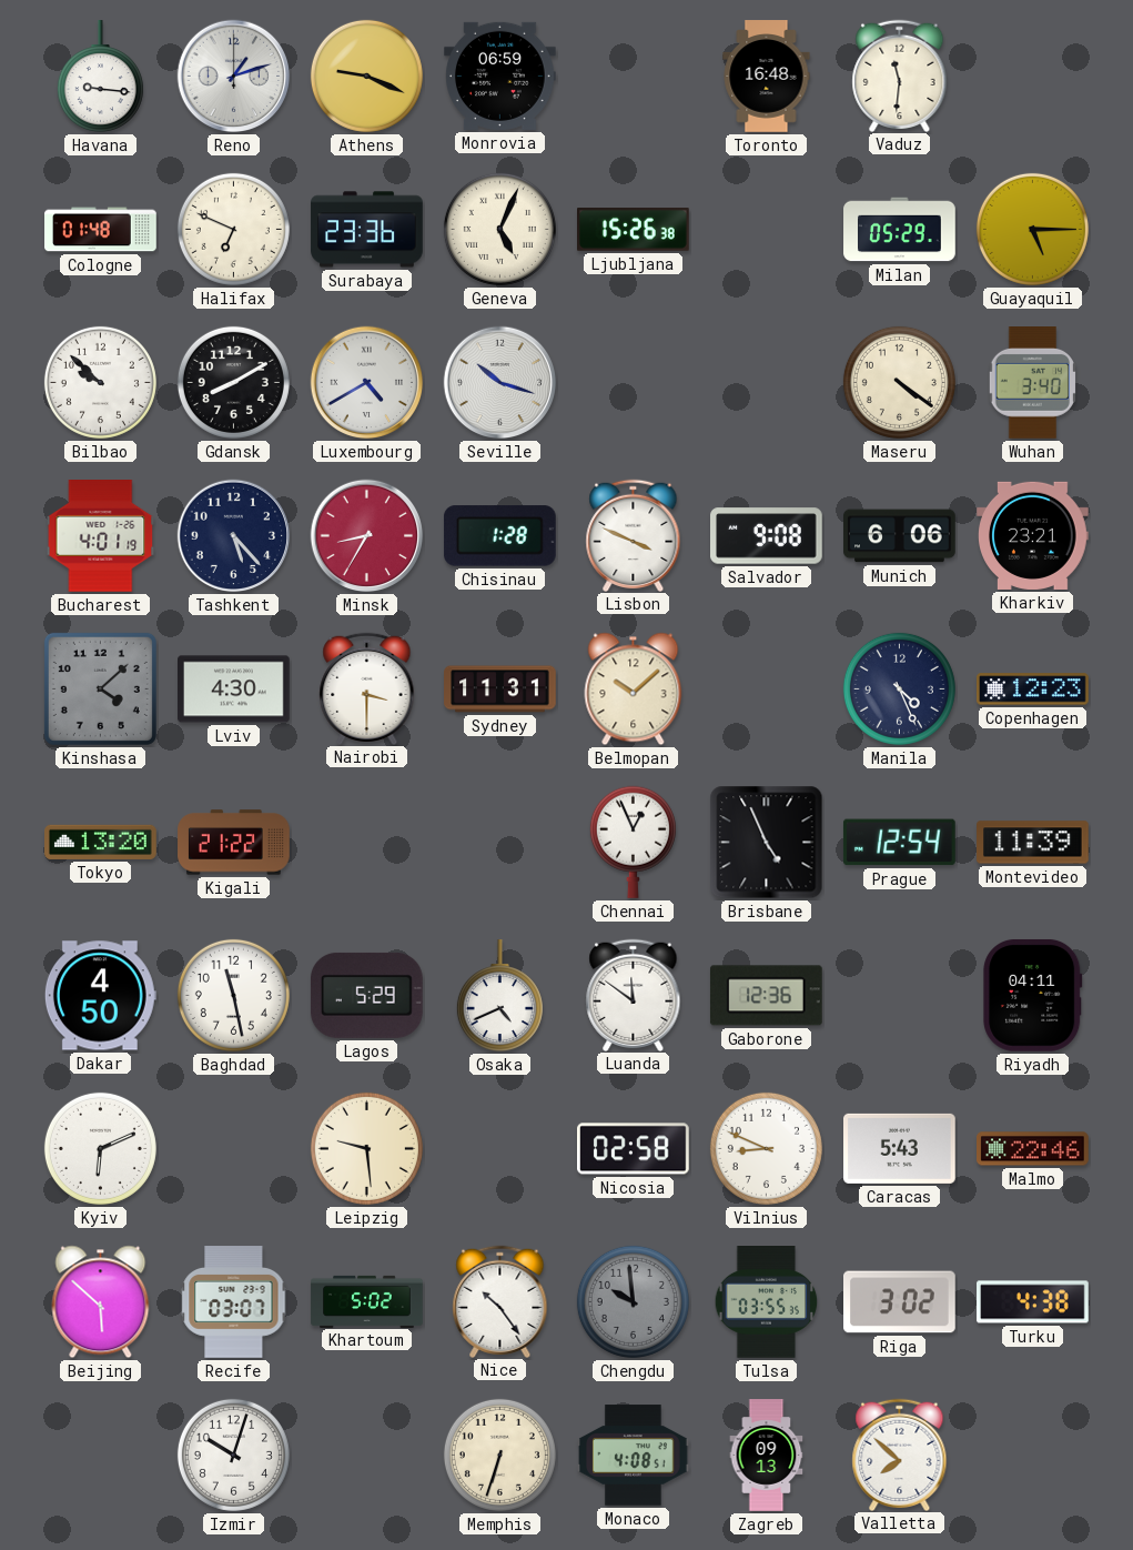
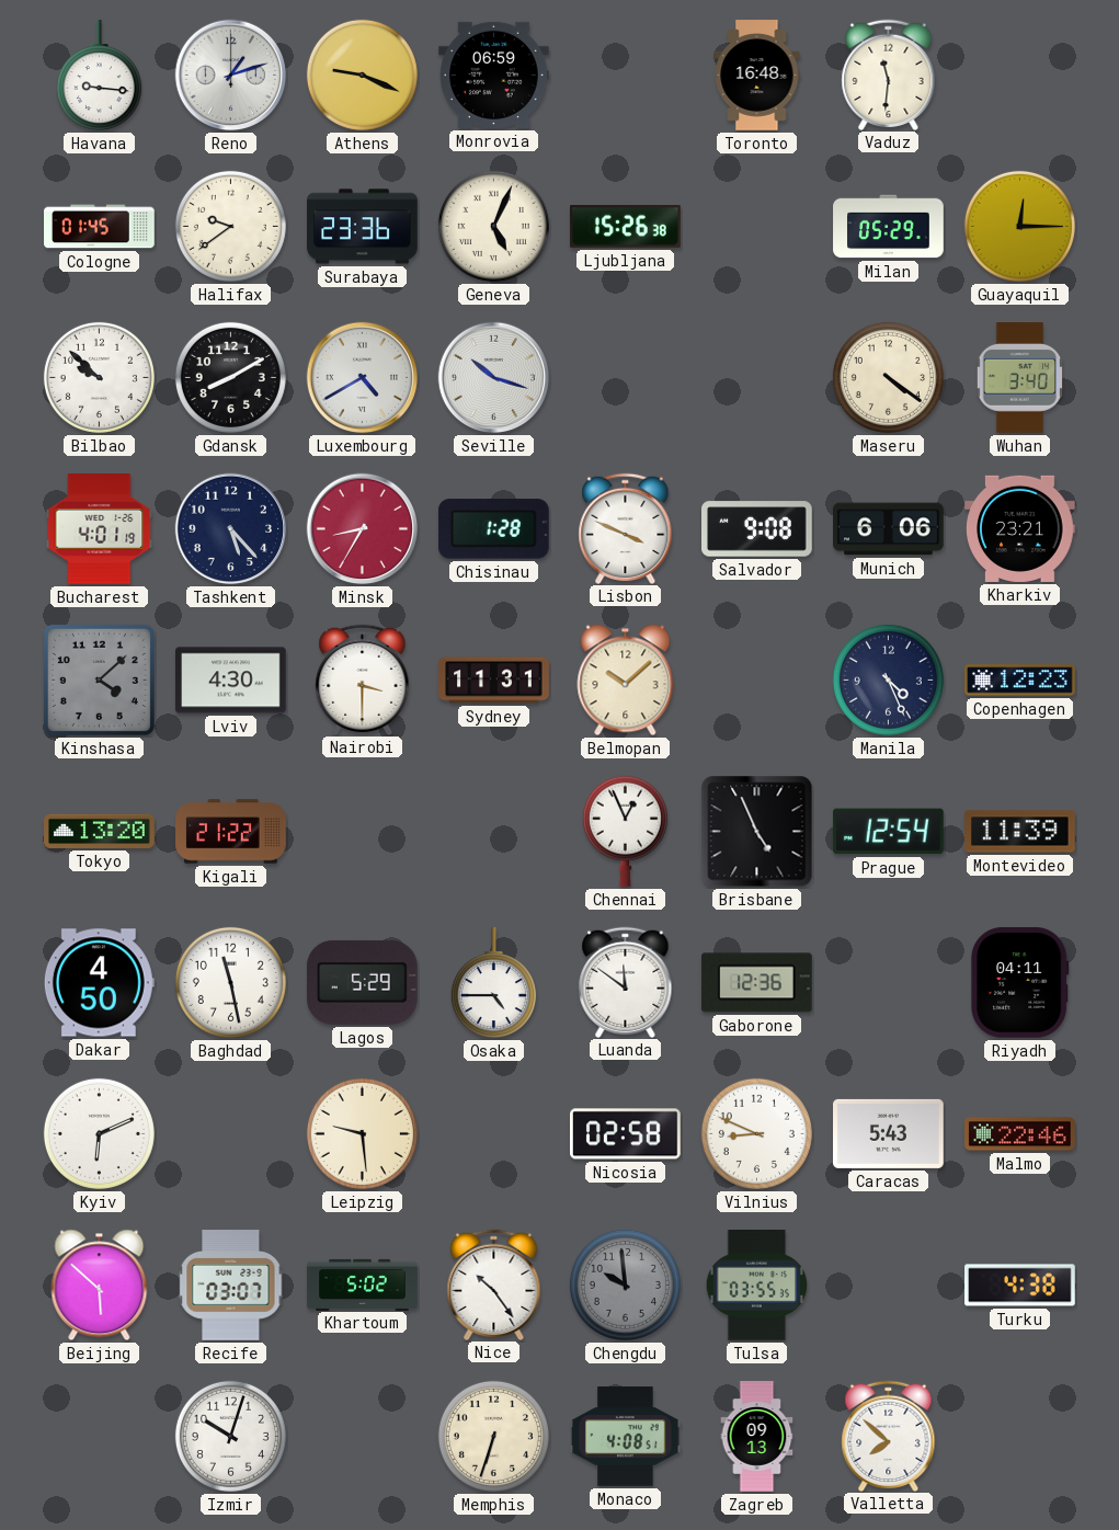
Cologne: 01:48 -> 01:45
Halifax: 6:49 -> 9:39
Guayaquil: 5:15 -> 12:15
Osaka: 4:41 -> 4:45
Riga: 3:02 -> none
